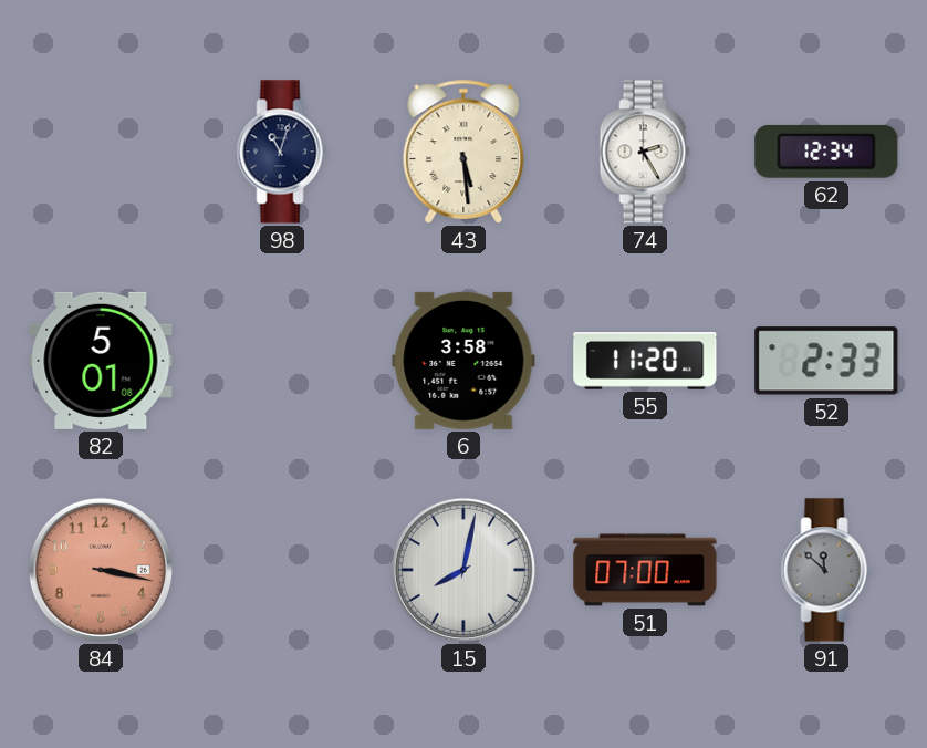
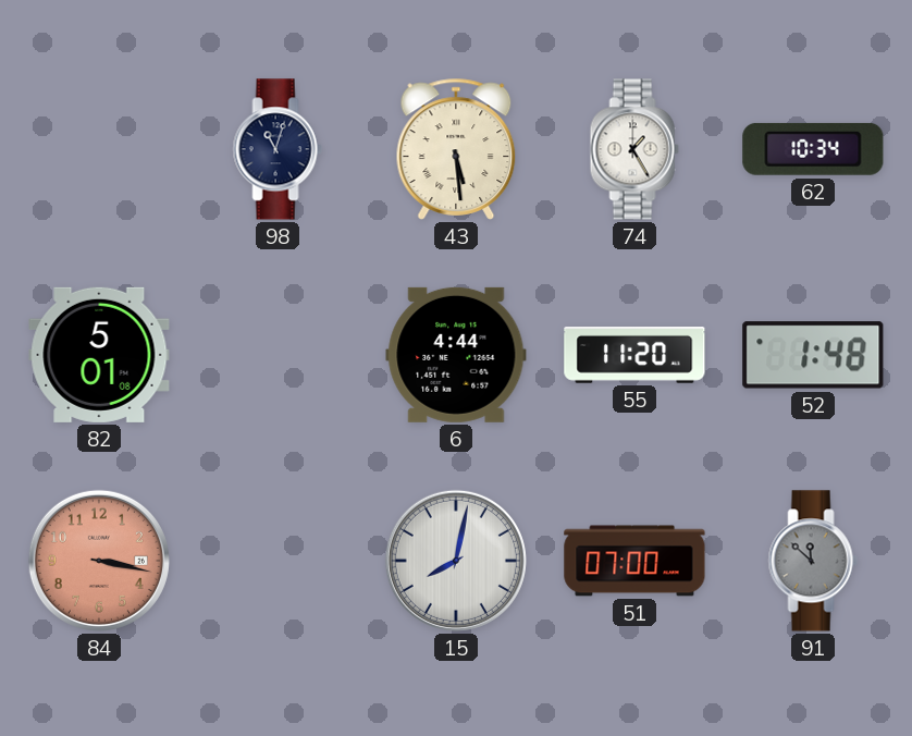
74: 2:25 -> 1:25
62: 12:34 -> 10:34
6: 3:58 -> 4:44
52: 2:33 -> 1:48
